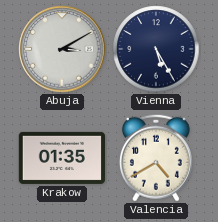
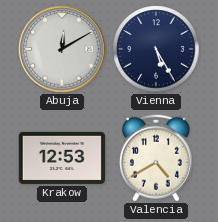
Abuja: 3:10 -> 12:10
Krakow: 01:35 -> 12:53
